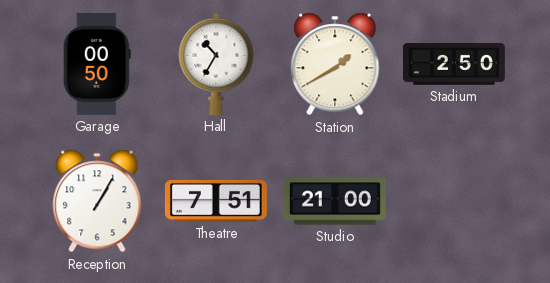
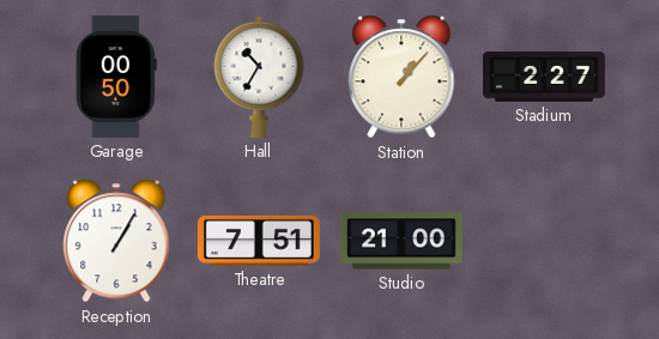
Station: 1:40 -> 1:07
Stadium: 2:50 -> 2:27
